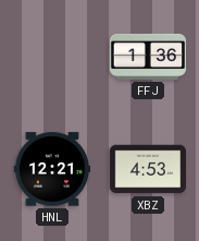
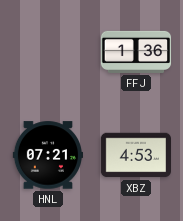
HNL: 12:21 -> 07:21
